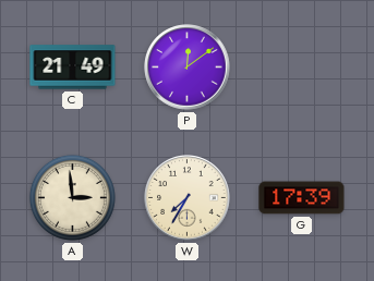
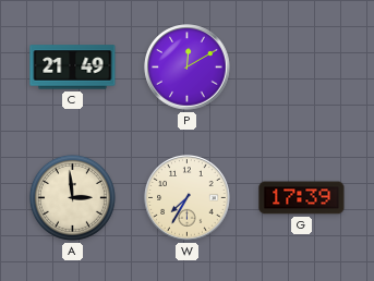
P: 12:09 -> 12:10
